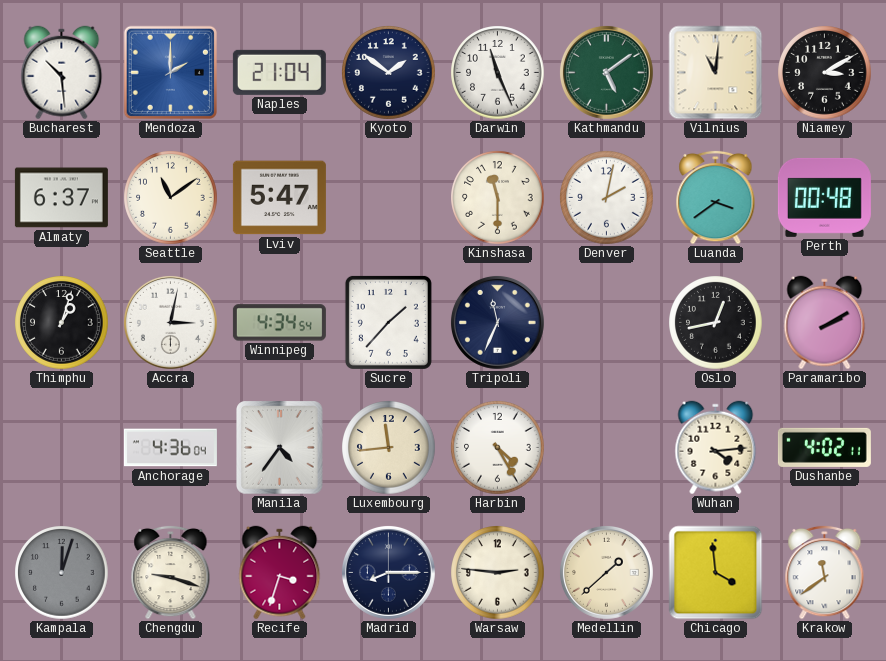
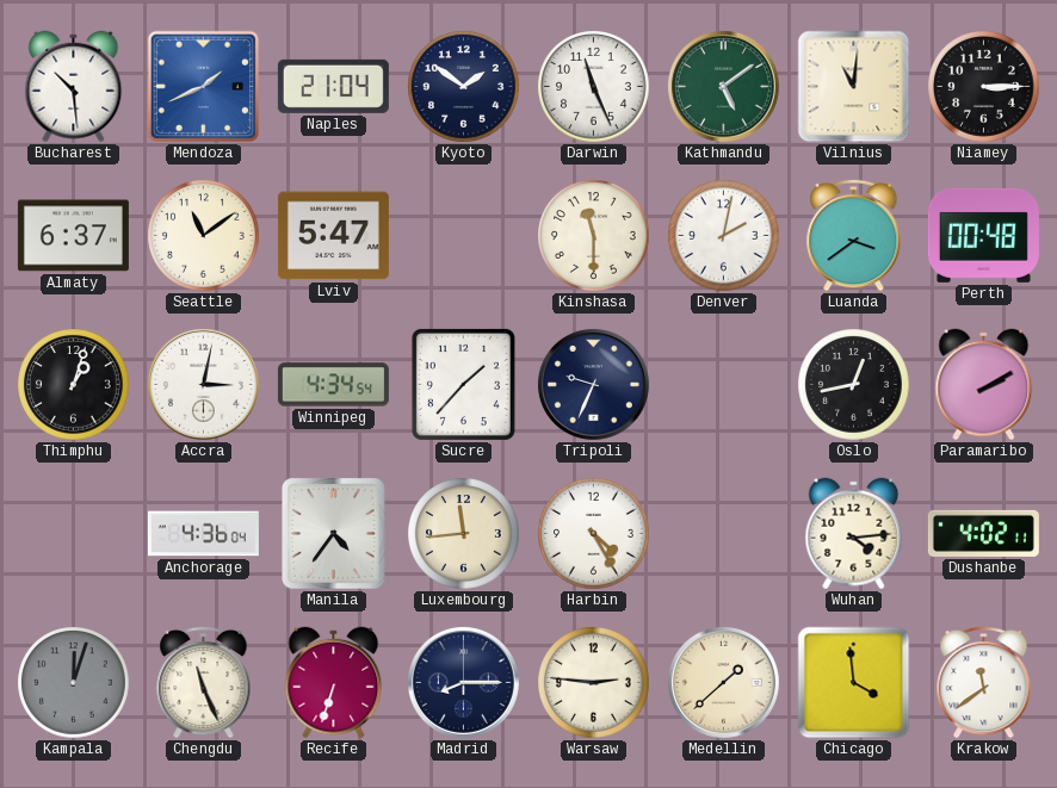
Mendoza: 2:00 -> 1:41
Niamey: 3:10 -> 3:15
Tripoli: 11:34 -> 9:34
Chengdu: 9:18 -> 11:26
Recife: 3:33 -> 6:33
